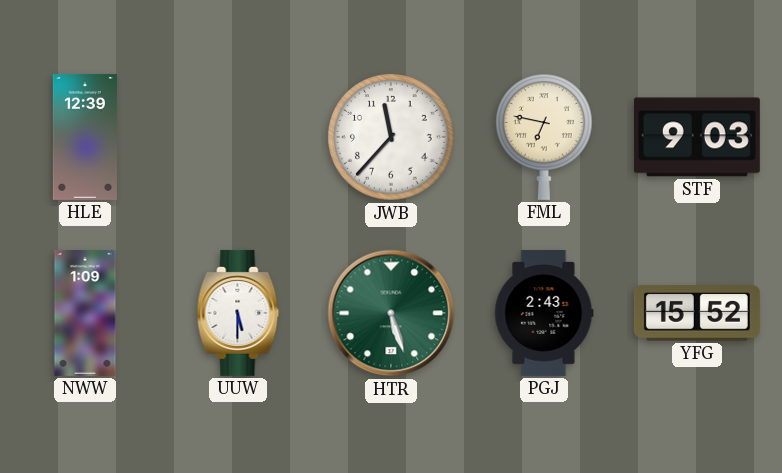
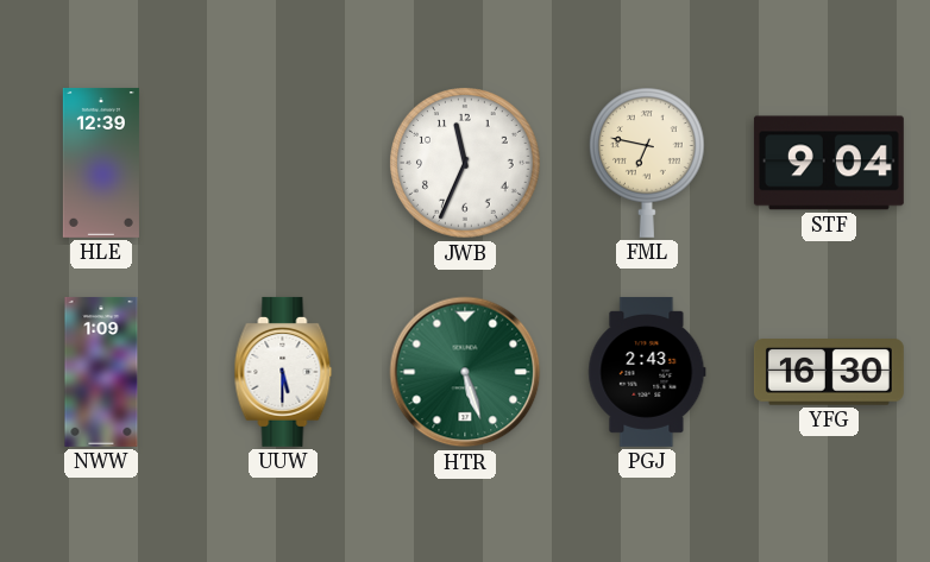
JWB: 11:37 -> 11:34
STF: 9:03 -> 9:04
YFG: 15:52 -> 16:30
